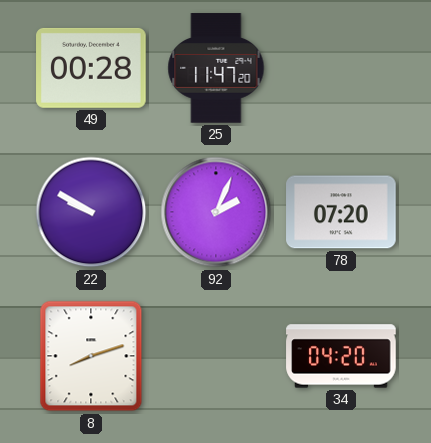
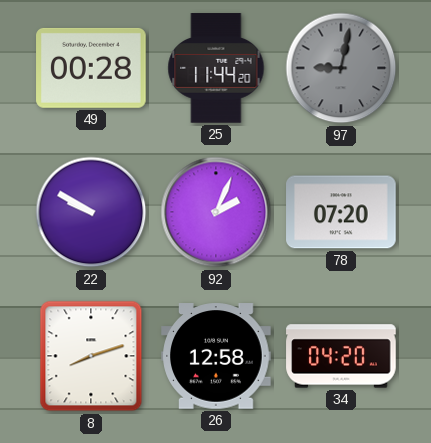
25: 11:47 -> 11:44
97: none -> 9:02
26: none -> 12:58
